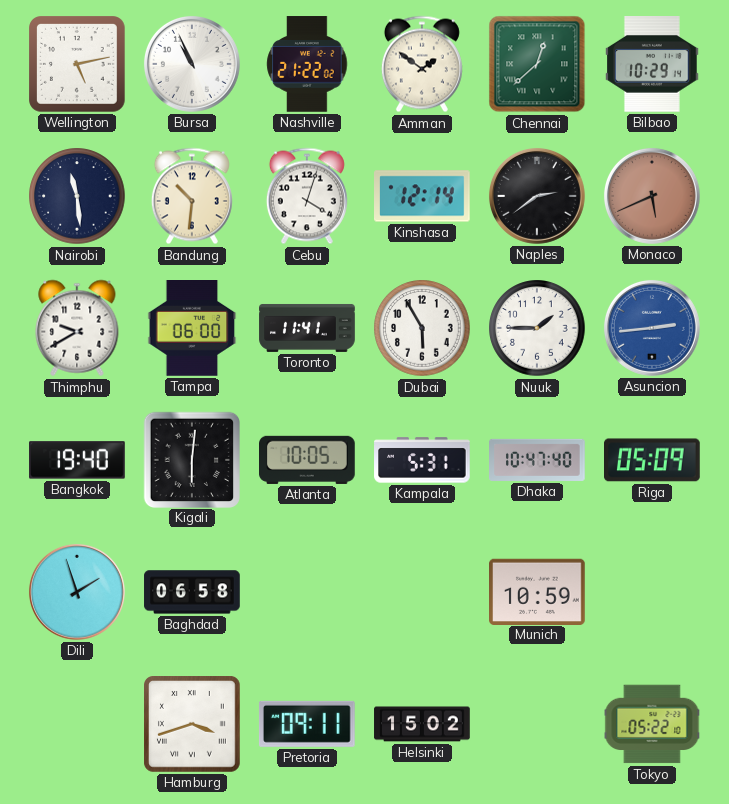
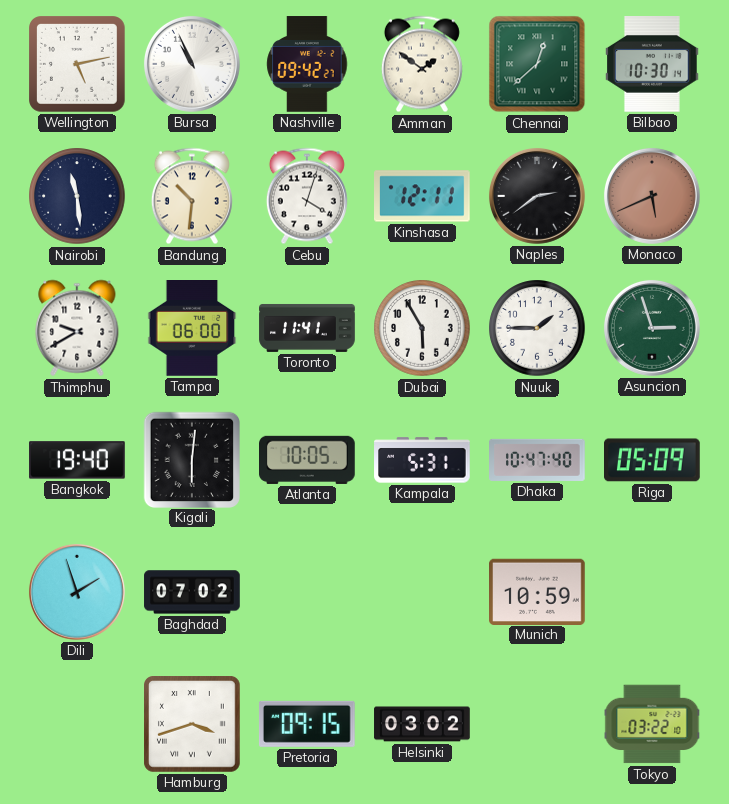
Nashville: 21:22 -> 09:42
Bilbao: 10:29 -> 10:30
Kinshasa: 12:14 -> 12:11
Asuncion: 2:44 -> 2:57
Asuncion dial: blue -> green
Baghdad: 06:58 -> 07:02
Pretoria: 09:11 -> 09:15
Helsinki: 15:02 -> 03:02
Tokyo: 05:22 -> 03:22
